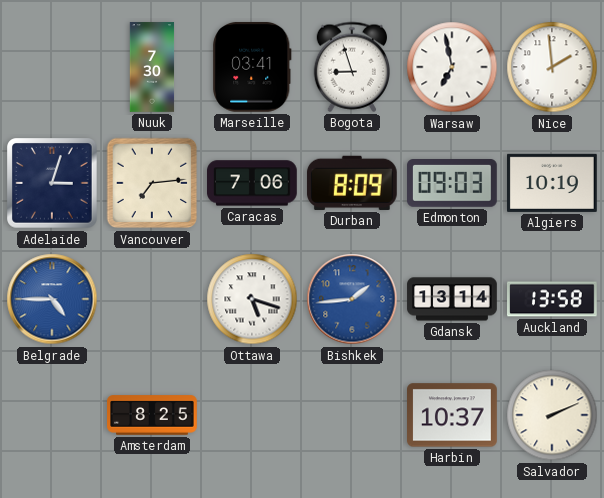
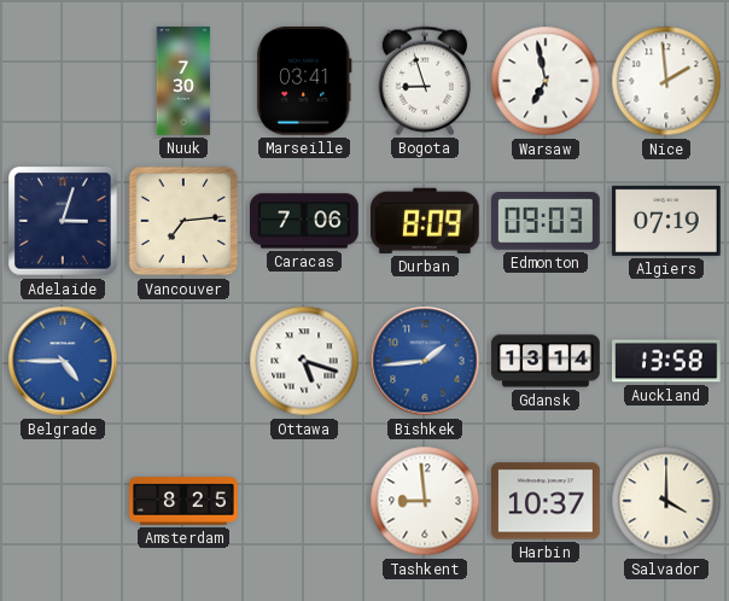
Algiers: 10:19 -> 07:19
Tashkent: none -> 8:59
Salvador: 2:11 -> 4:00
